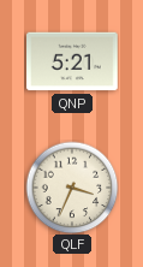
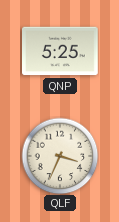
QNP: 5:21 -> 5:25
